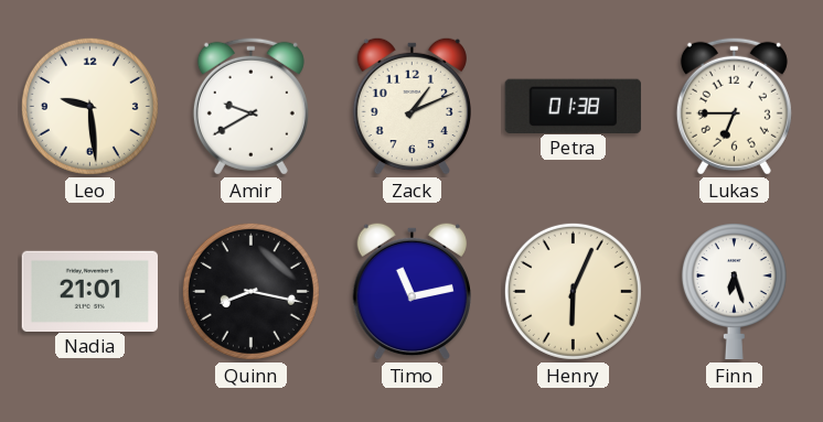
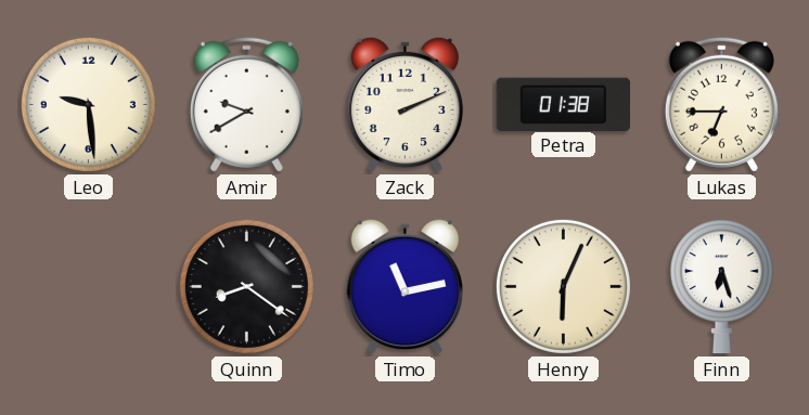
Zack: 1:11 -> 2:11
Nadia: 21:01 -> none
Quinn: 8:17 -> 8:21
